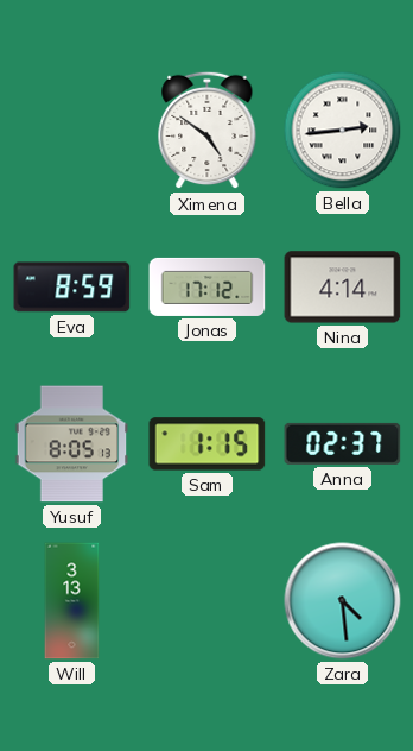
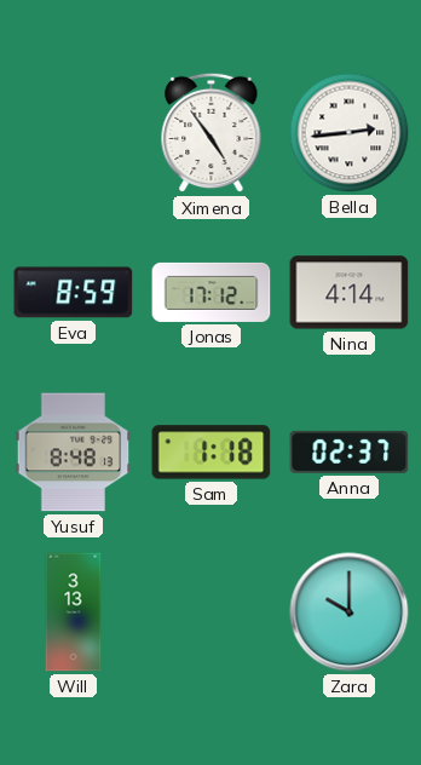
Ximena: 4:51 -> 4:54
Yusuf: 8:05 -> 8:48
Sam: 1:15 -> 1:18
Zara: 4:29 -> 10:00
